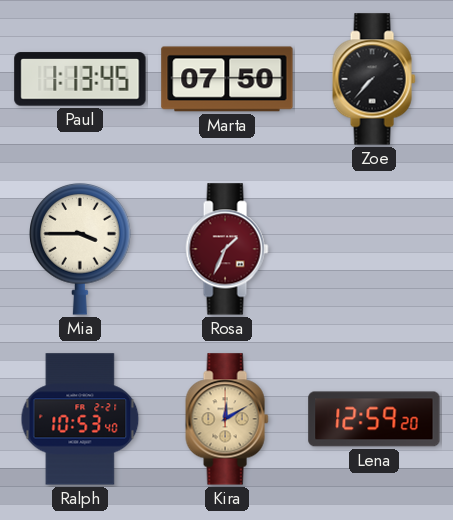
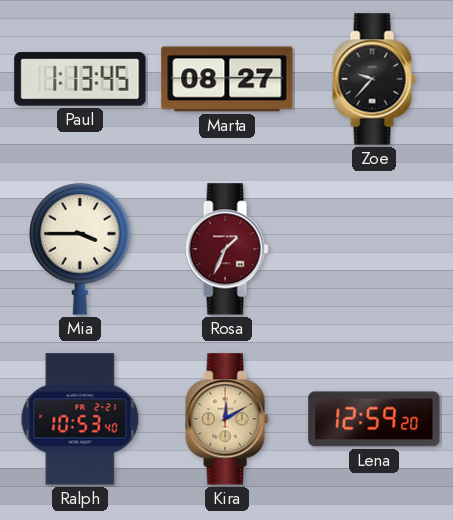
Marta: 07:50 -> 08:27
Zoe: 7:37 -> 9:37
